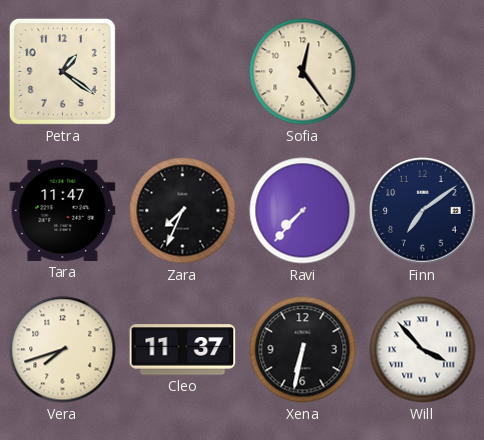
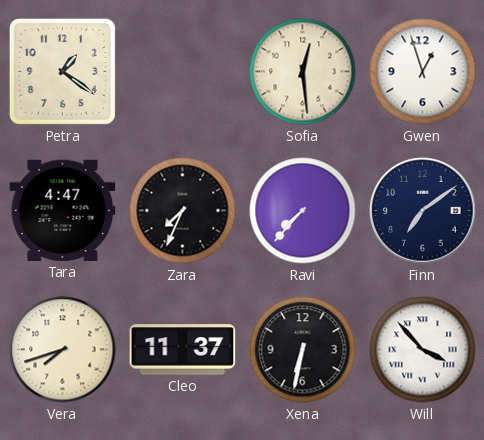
Sofia: 12:24 -> 12:29
Gwen: none -> 12:57
Tara: 11:47 -> 4:47
